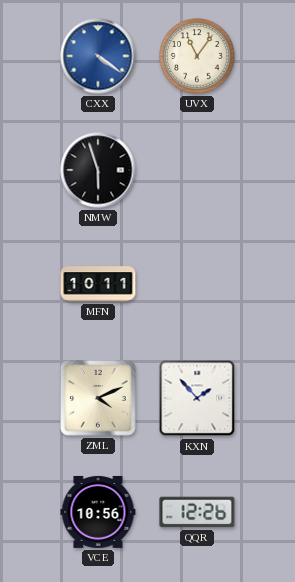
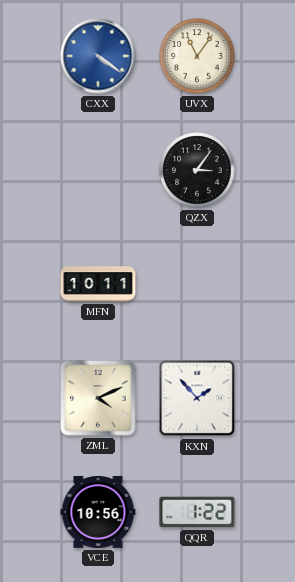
NMW: 5:57 -> none
QZX: none -> 3:06
QQR: 12:26 -> 1:22
